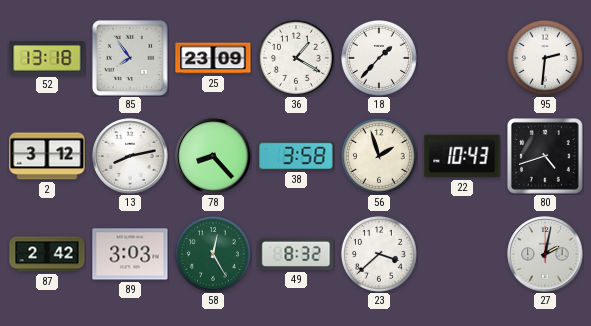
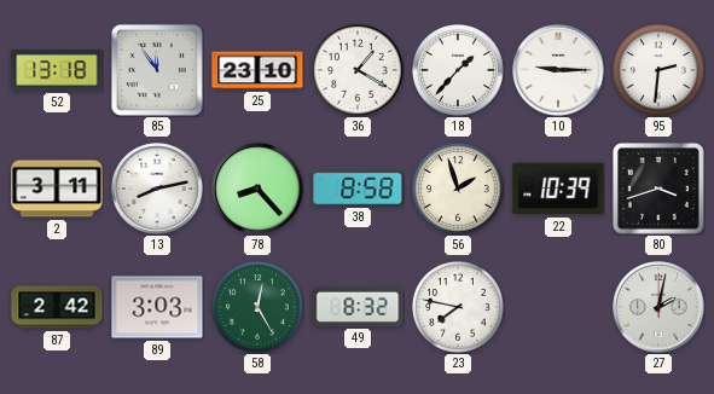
85: 7:54 -> 11:54
25: 23:09 -> 23:10
10: none -> 9:15
2: 3:12 -> 3:11
38: 3:58 -> 8:58
22: 10:43 -> 10:39
80: 4:42 -> 3:42
23: 3:38 -> 7:47
